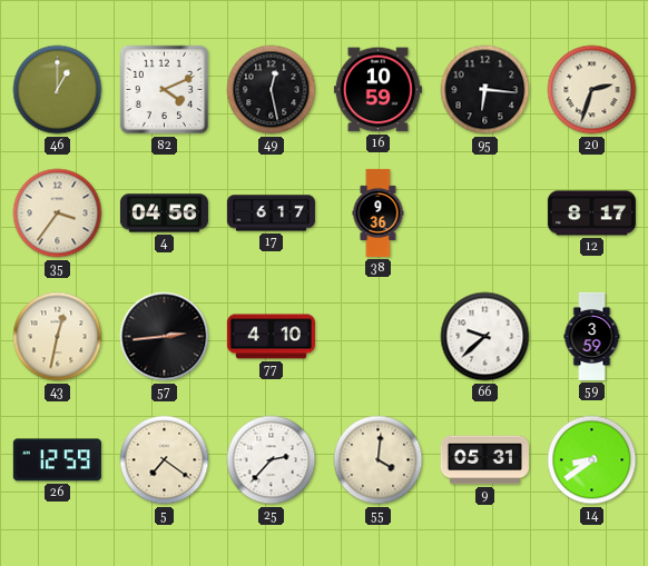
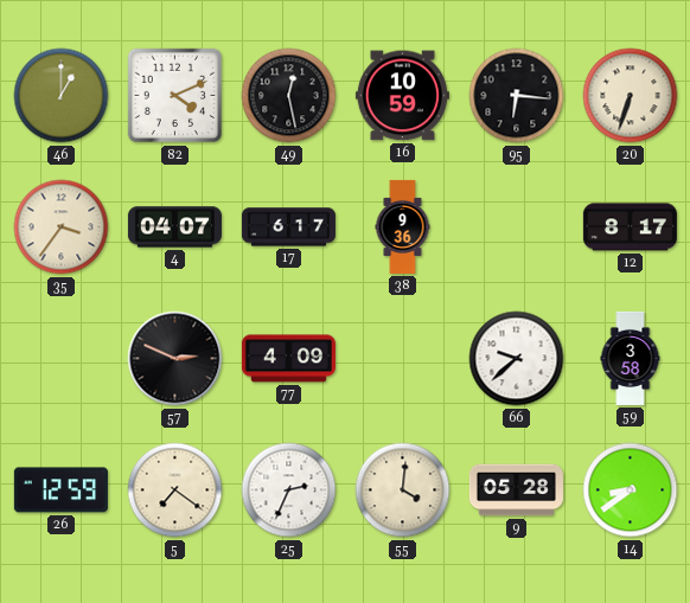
20: 2:33 -> 6:33
4: 04:56 -> 04:07
43: 12:32 -> none
57: 2:44 -> 2:49
77: 4:10 -> 4:09
59: 3:59 -> 3:58
25: 2:37 -> 2:34
9: 05:31 -> 05:28
